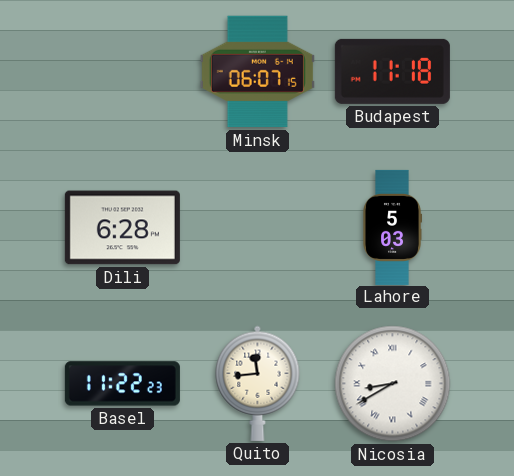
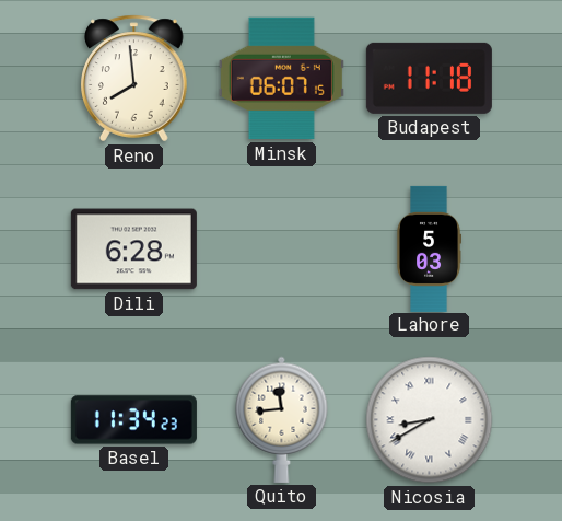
Reno: none -> 7:59
Basel: 11:22 -> 11:34
